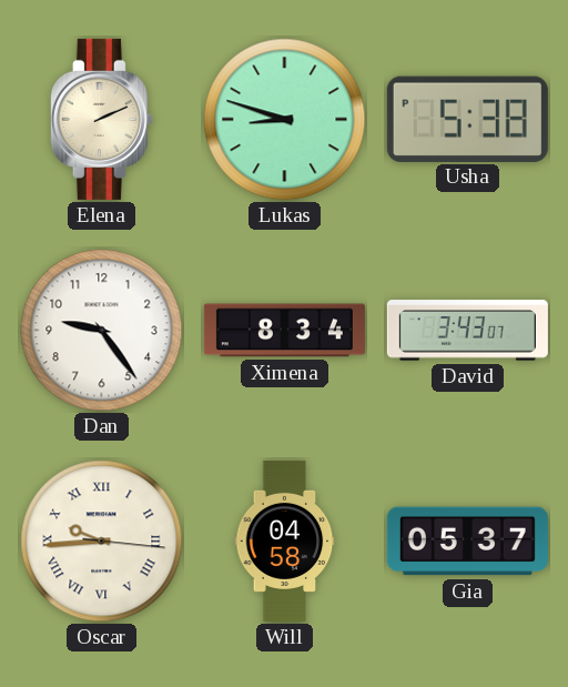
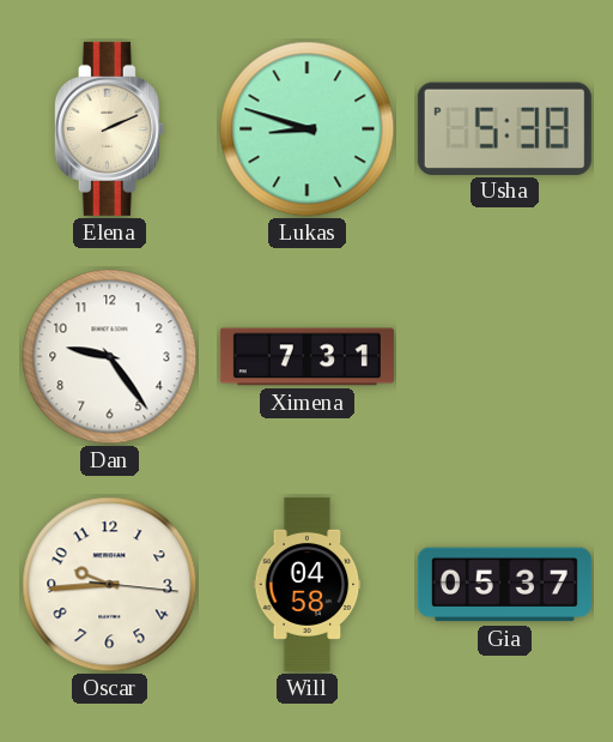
Ximena: 8:34 -> 7:31
David: 3:43 -> none
Oscar numerals: Roman -> Arabic
